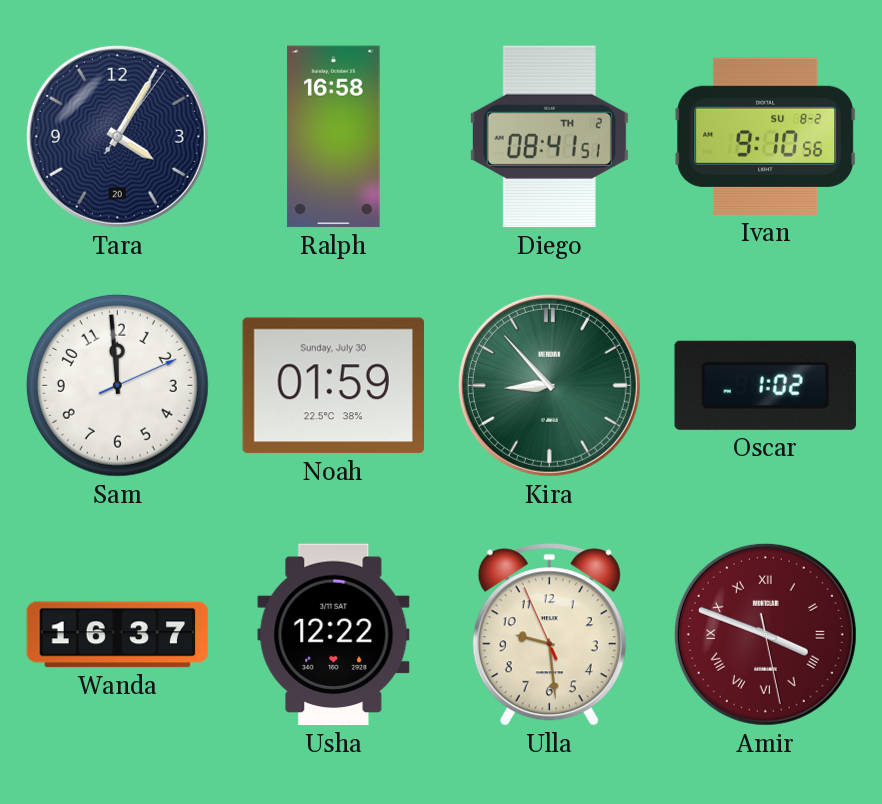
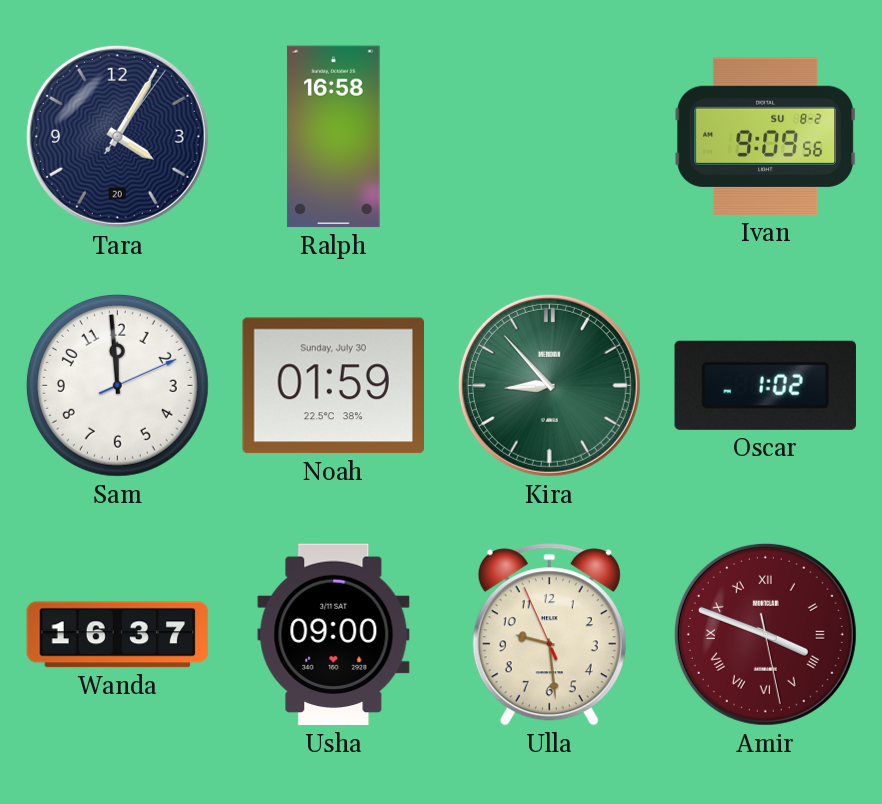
Diego: 08:41 -> none
Ivan: 9:10 -> 9:09
Usha: 12:22 -> 09:00
